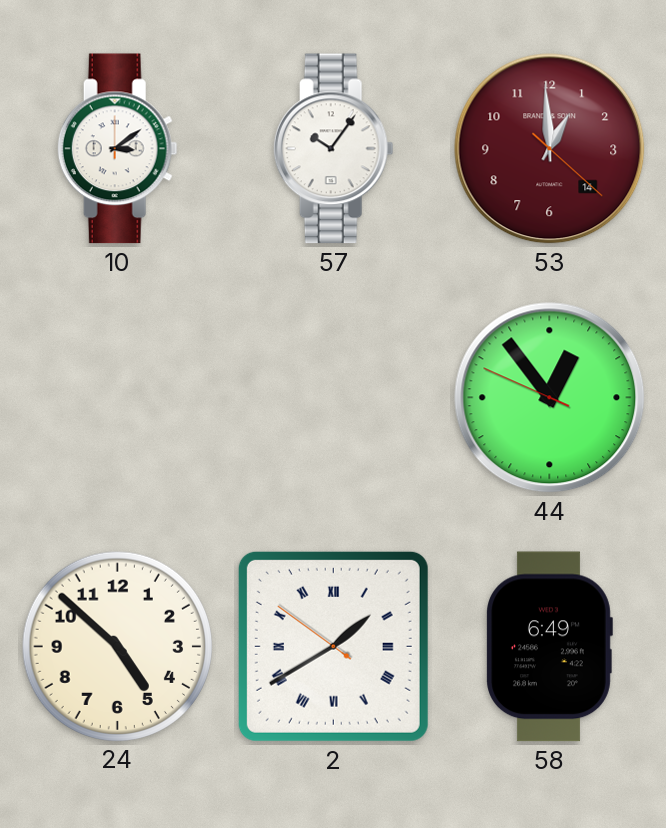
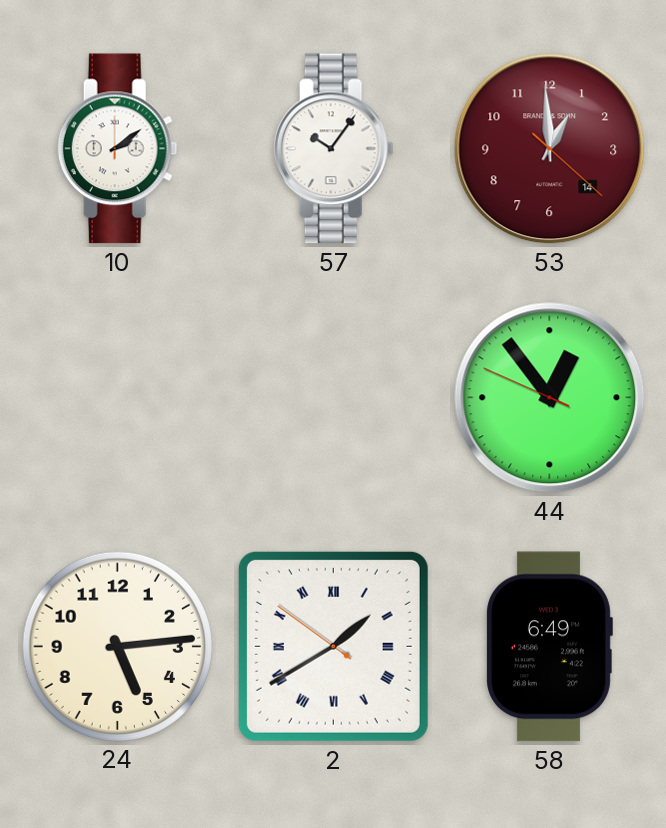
10: 3:09 -> 2:09
24: 4:52 -> 5:14
